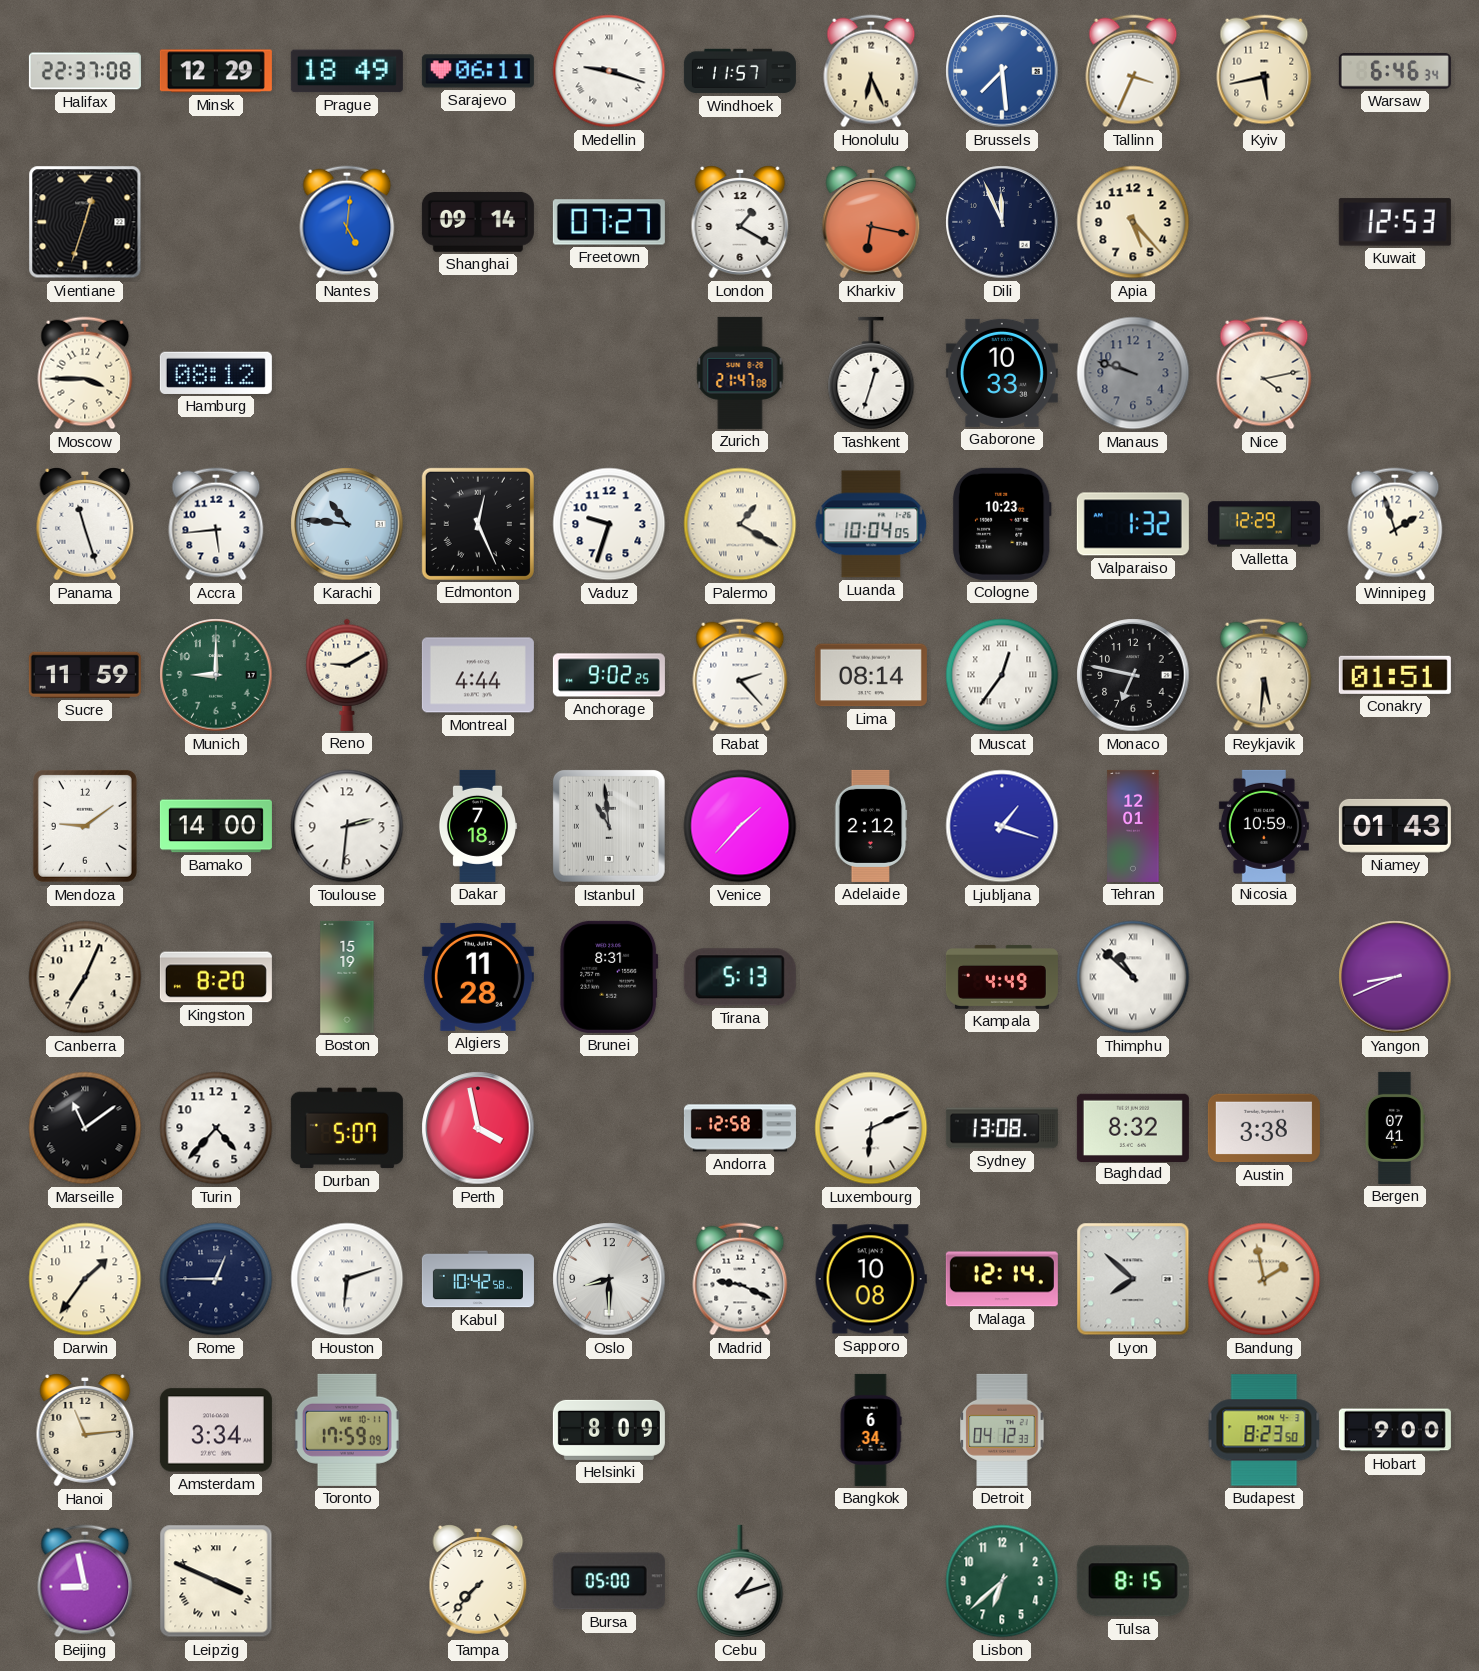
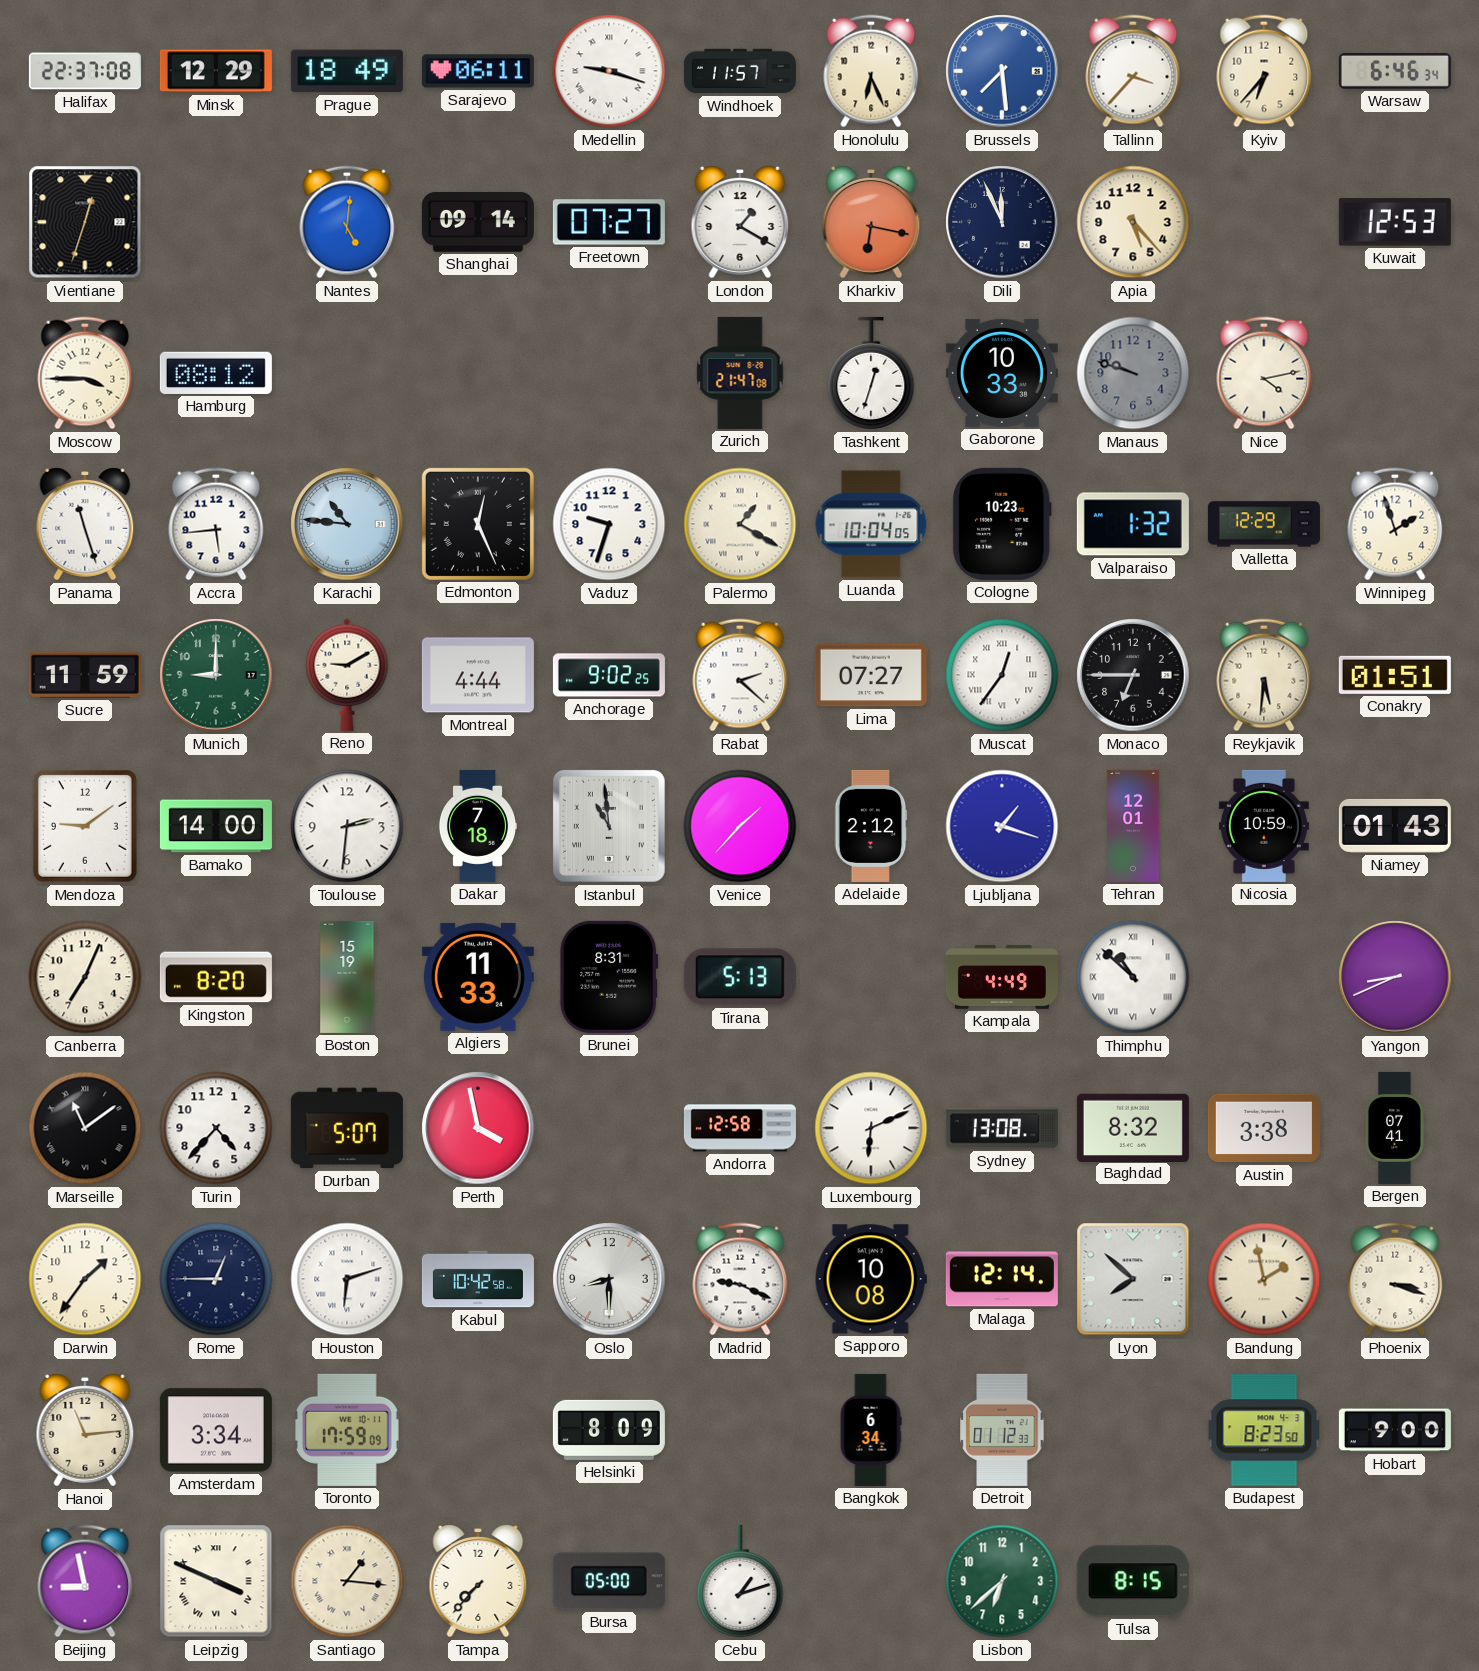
Tallinn: 3:34 -> 3:37
Kyiv: 5:43 -> 6:37
Rabat: 2:23 -> 2:22
Lima: 08:14 -> 07:27
Monaco: 6:47 -> 6:45
Algiers: 11:28 -> 11:33
Phoenix: none -> 3:18
Detroit: 04:12 -> 01:12
Santiago: none -> 1:16
